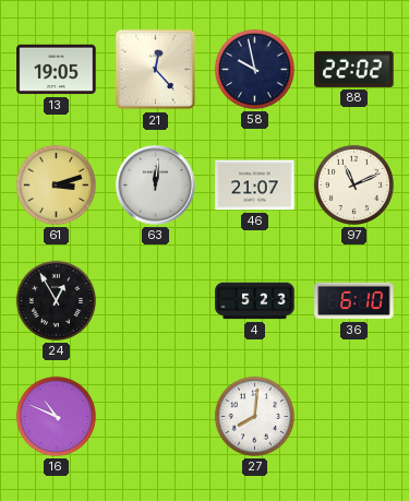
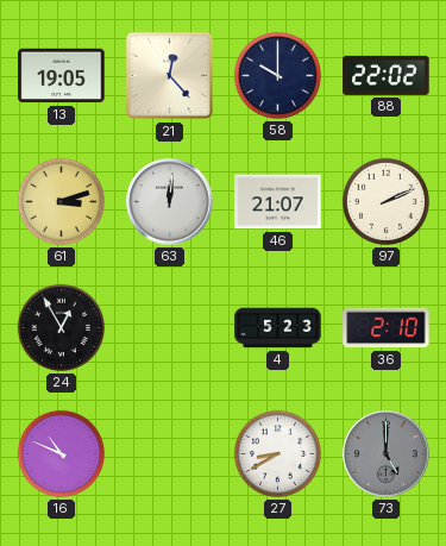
58: 9:58 -> 10:00
97: 11:11 -> 2:11
36: 6:10 -> 2:10
27: 8:01 -> 8:40
73: none -> 5:00
